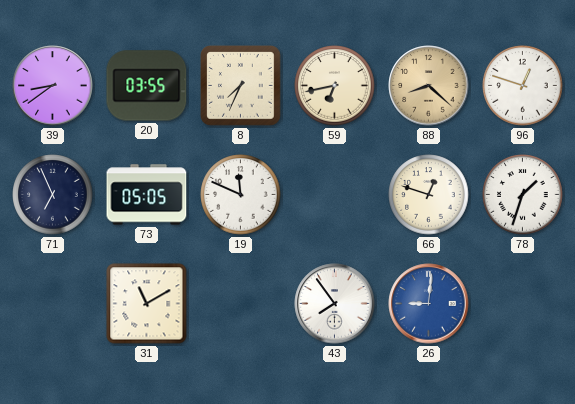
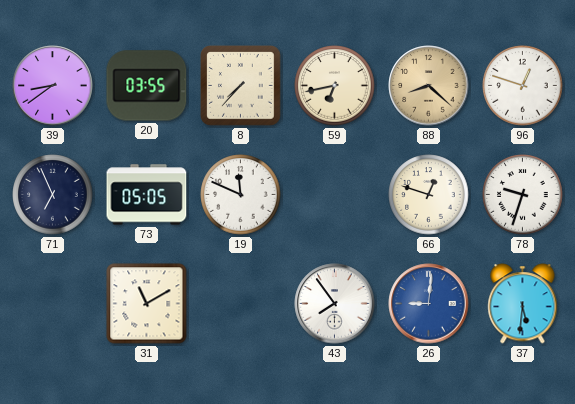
8: 7:34 -> 7:37
78: 1:33 -> 9:33
37: none -> 5:31
